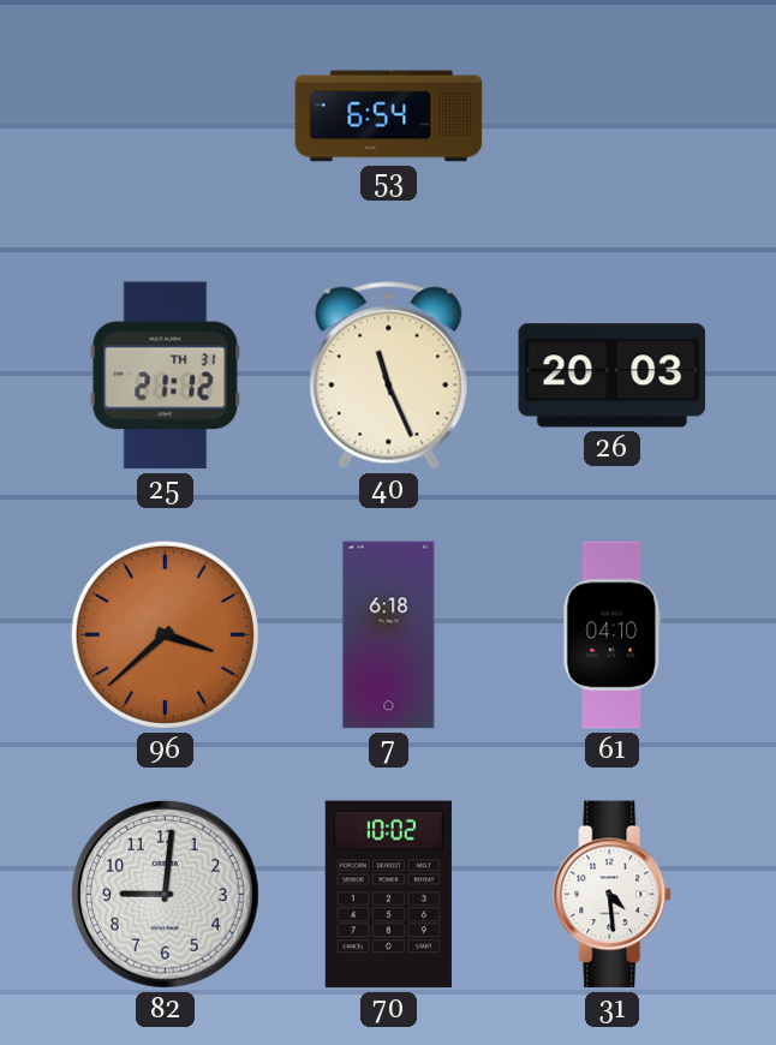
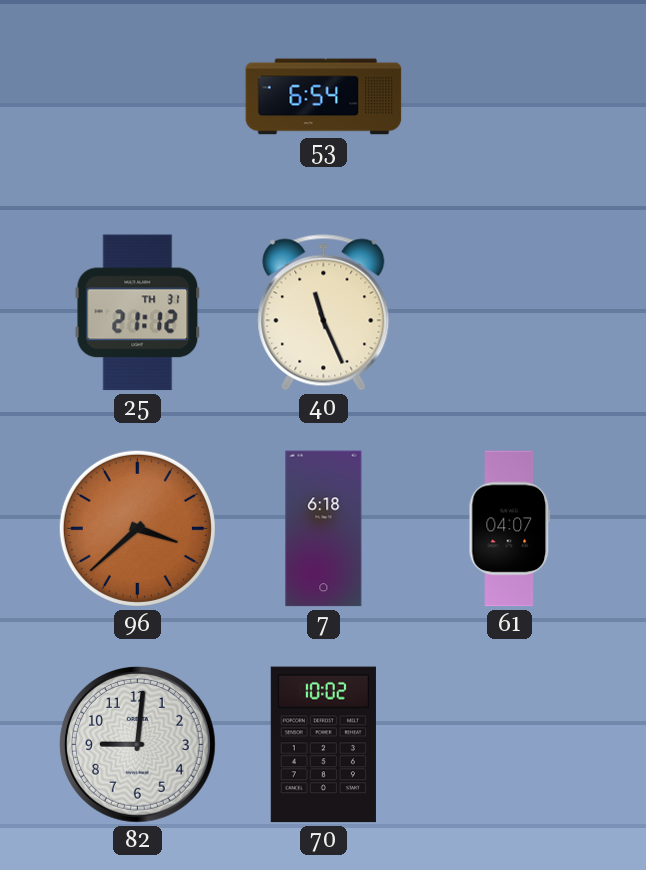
26: 20:03 -> none
61: 04:10 -> 04:07
31: 4:29 -> none
